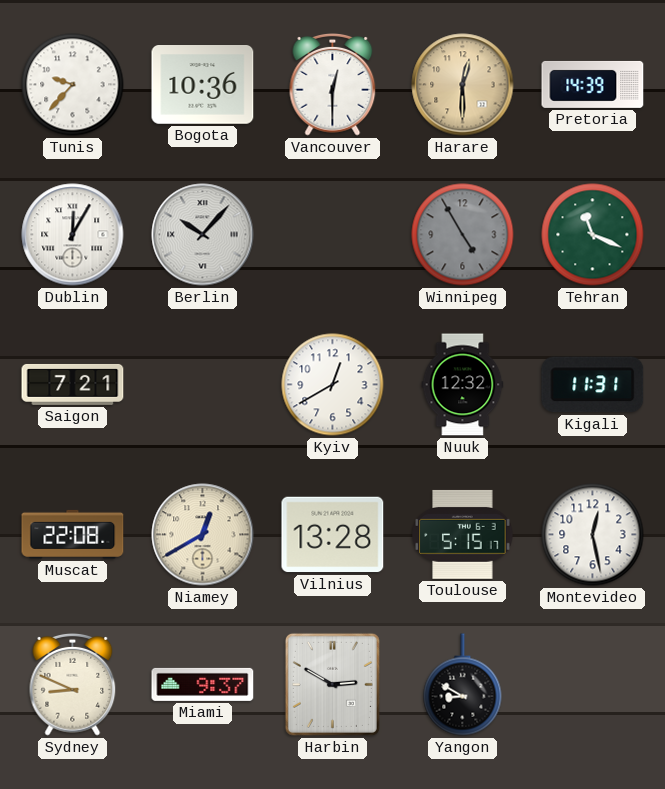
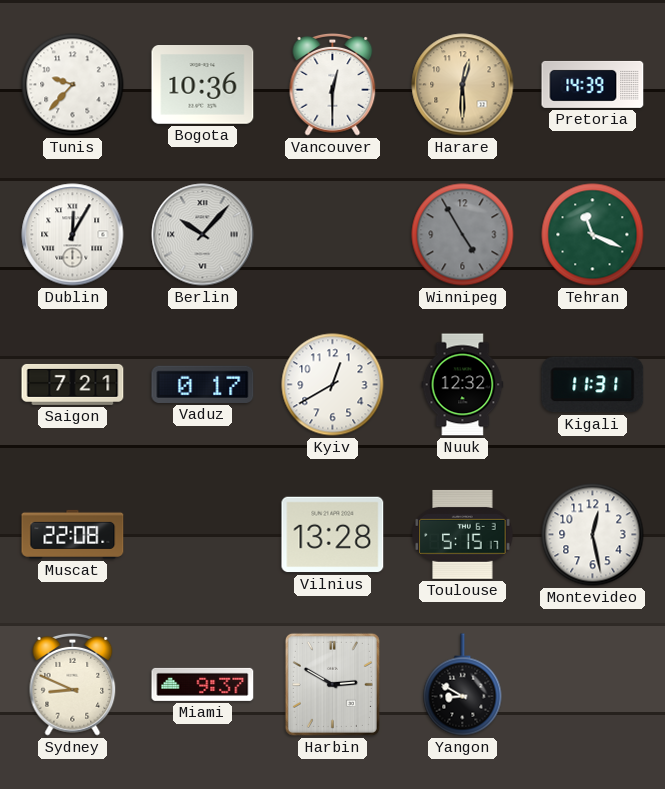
Vaduz: none -> 0:17
Niamey: 12:40 -> none
